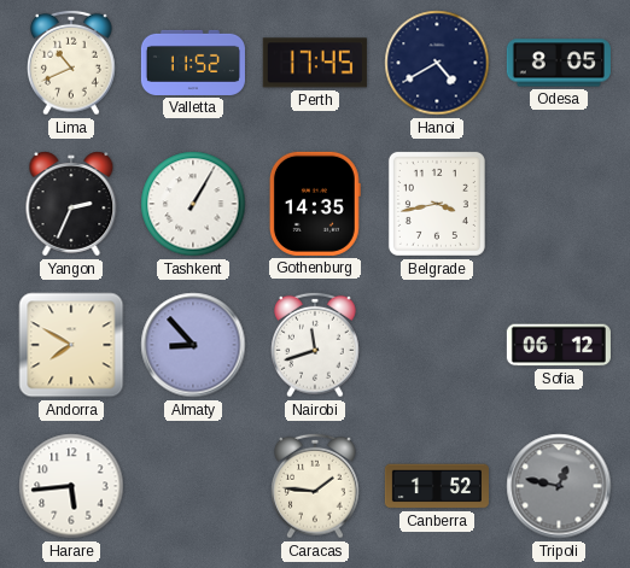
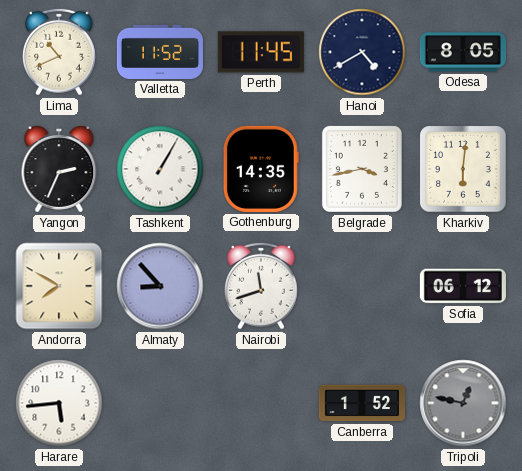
Perth: 17:45 -> 11:45
Kharkiv: none -> 6:01
Caracas: 1:46 -> none
